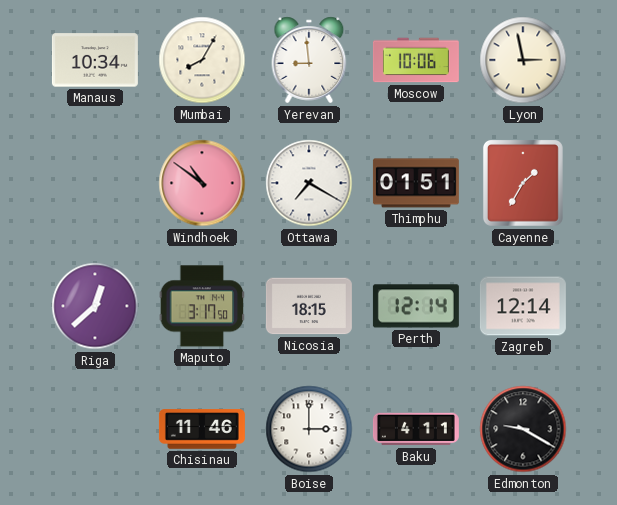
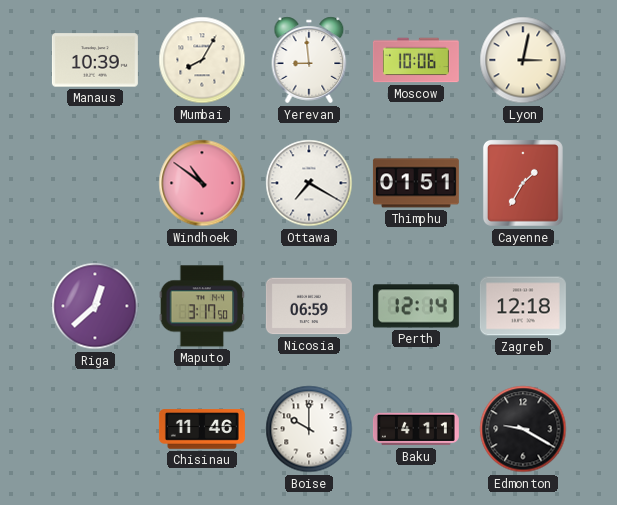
Manaus: 10:34 -> 10:39
Lyon: 2:58 -> 3:02
Nicosia: 18:15 -> 06:59
Zagreb: 12:14 -> 12:18
Boise: 3:00 -> 10:00
